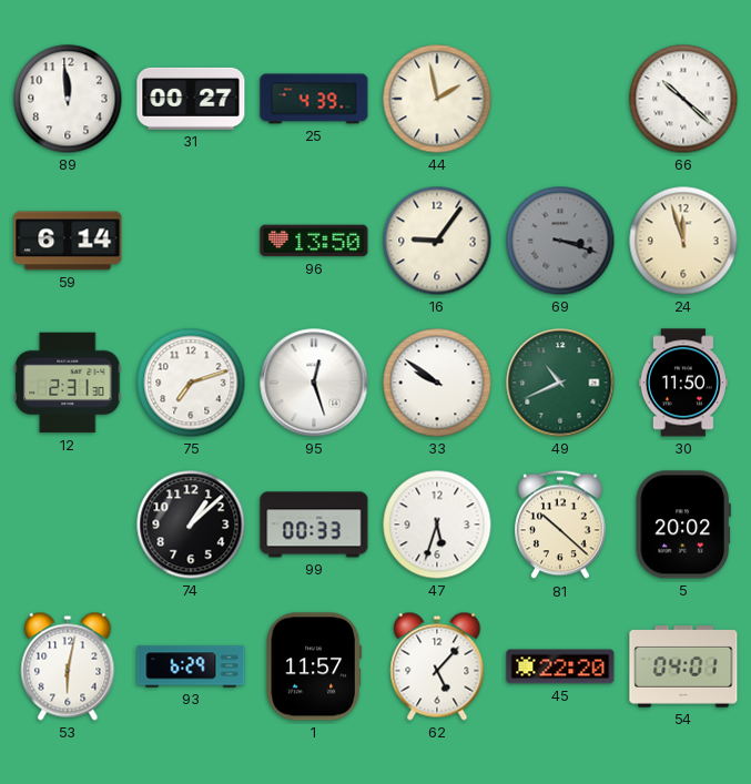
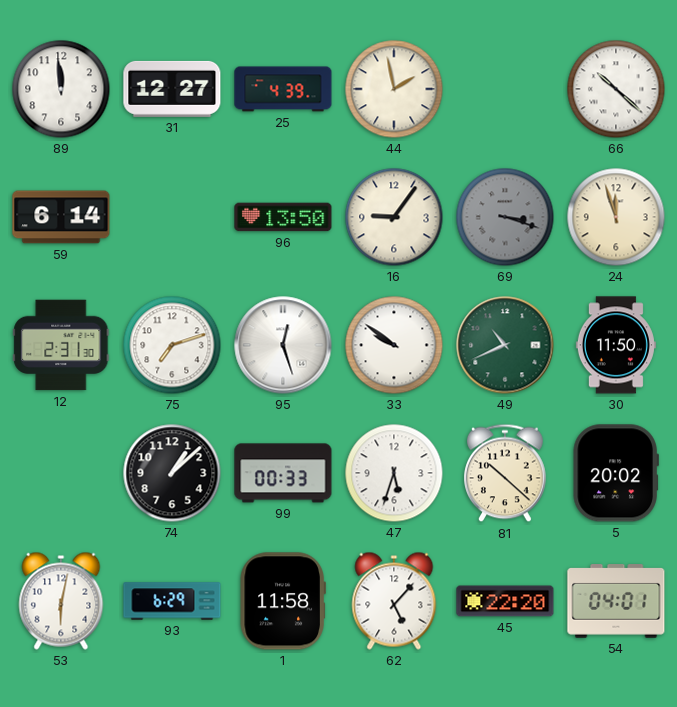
31: 00:27 -> 12:27
1: 11:57 -> 11:58
